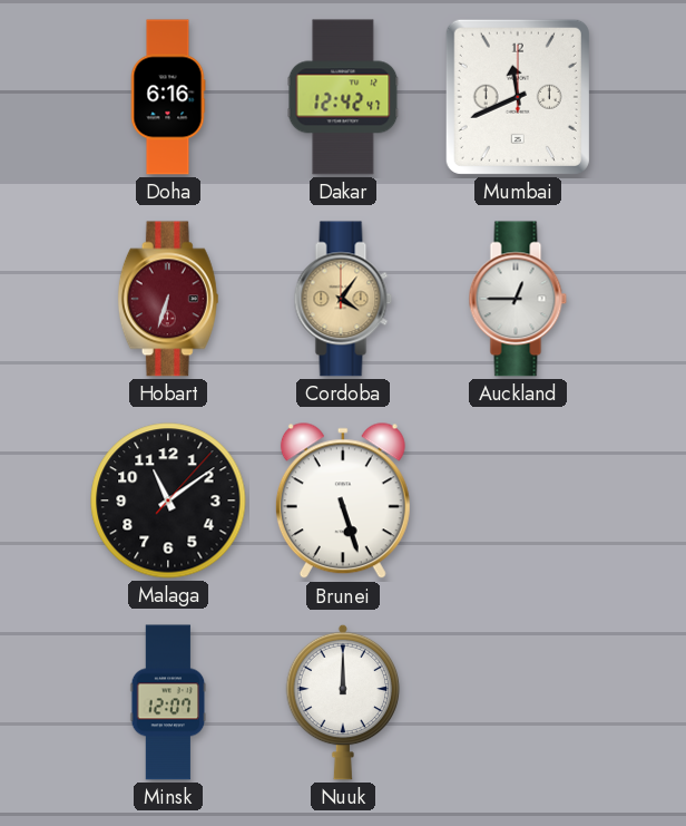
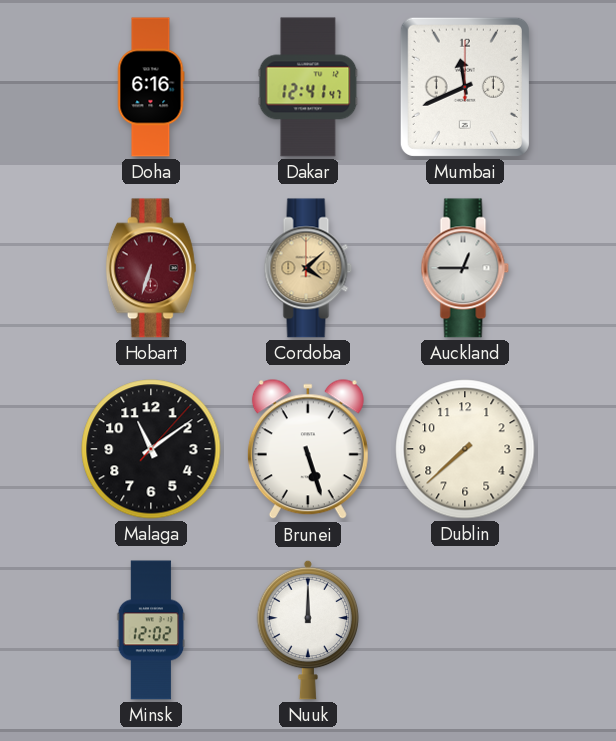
Dakar: 12:42 -> 12:41
Cordoba: 4:06 -> 4:08
Dublin: none -> 7:38
Minsk: 12:07 -> 12:02
